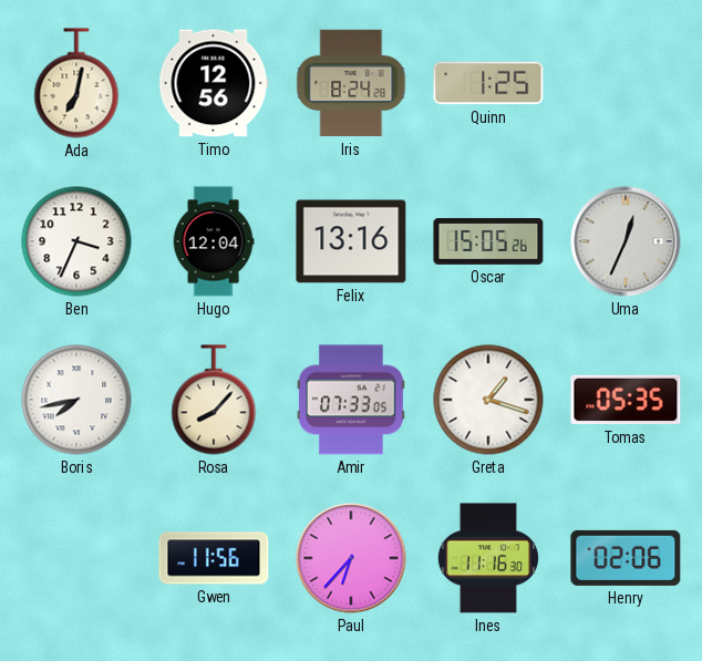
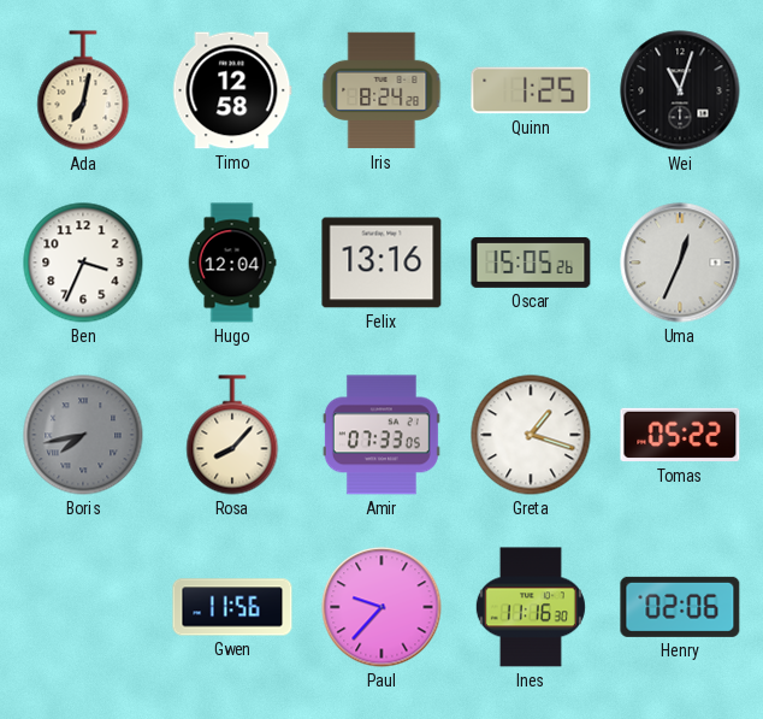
Timo: 12:56 -> 12:58
Wei: none -> 11:03
Boris dial: white -> grey
Tomas: 05:35 -> 05:22
Paul: 6:37 -> 9:37
